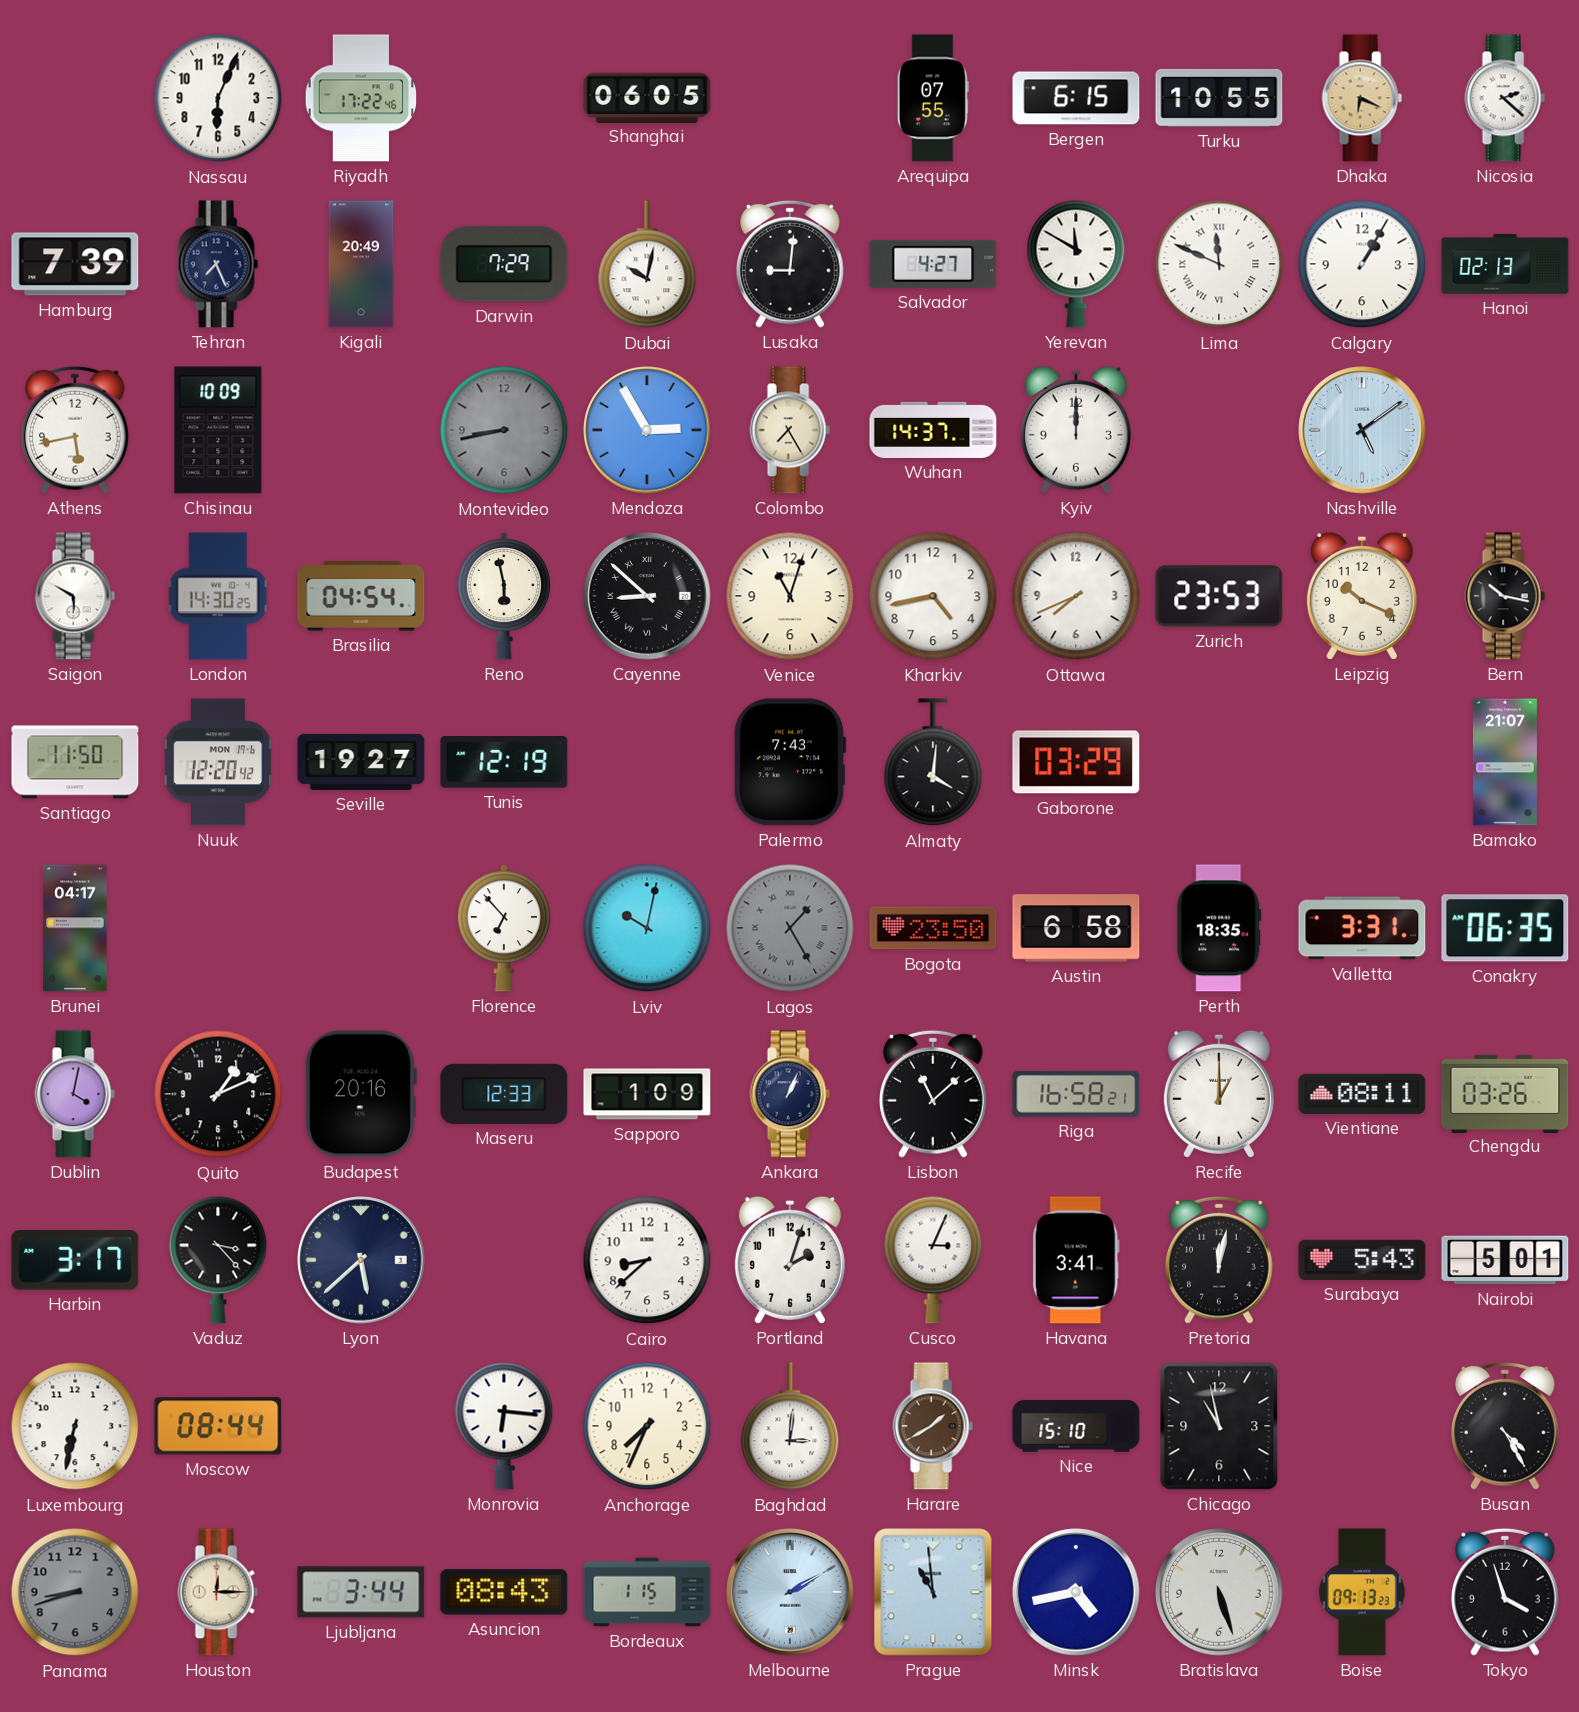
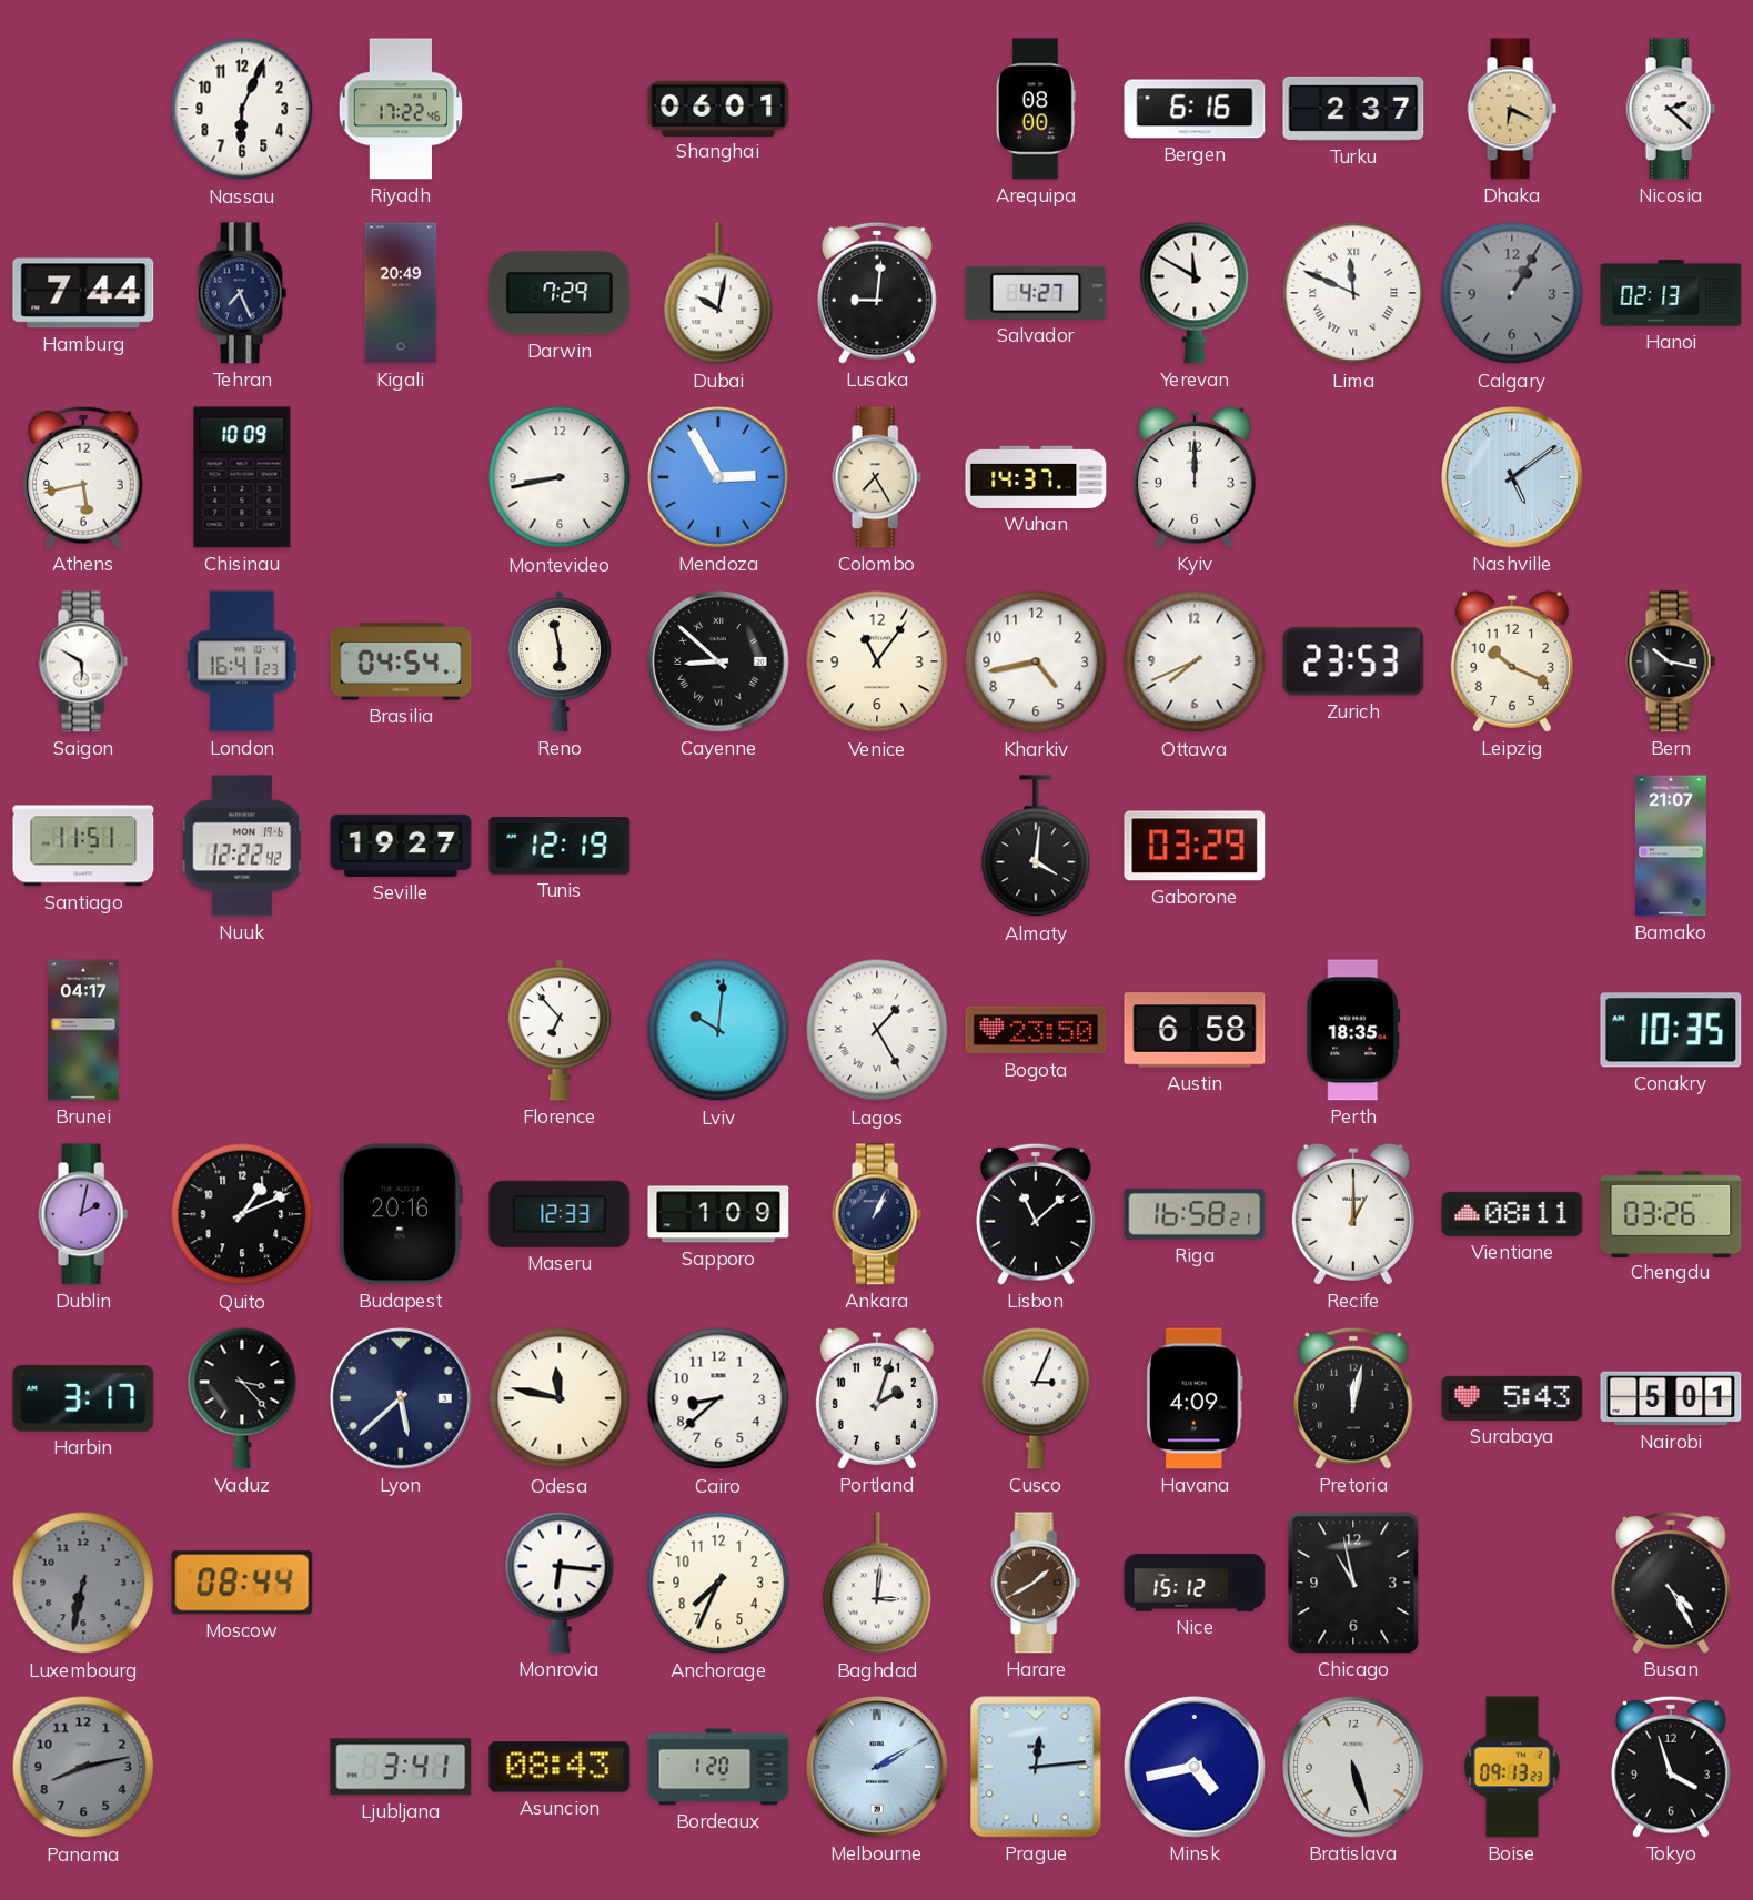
Shanghai: 06:05 -> 06:01
Arequipa: 07:55 -> 08:00
Bergen: 6:15 -> 6:16
Turku: 10:55 -> 2:37
Hamburg: 7:39 -> 7:44
Calgary dial: white -> grey
Montevideo dial: grey -> white
London: 14:30 -> 16:41
Venice: 11:03 -> 11:06
Santiago: 11:50 -> 11:51
Nuuk: 12:20 -> 12:22
Palermo: 7:43 -> none
Lviv: 10:02 -> 10:01
Lagos dial: grey -> white
Valletta: 3:31 -> none
Conakry: 06:35 -> 10:35
Dublin: 4:02 -> 2:02
Odesa: none -> 11:47
Havana: 3:41 -> 4:09
Luxembourg dial: white -> grey
Nice: 15:10 -> 15:12
Panama: 8:42 -> 8:13
Houston: 12:15 -> none
Ljubljana: 3:44 -> 3:41
Bordeaux: 1:15 -> 1:20
Prague: 10:59 -> 12:14
